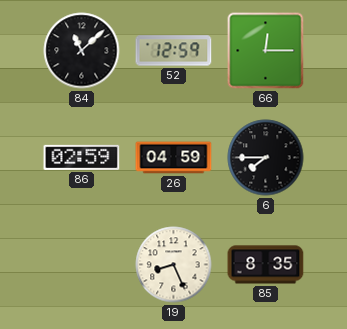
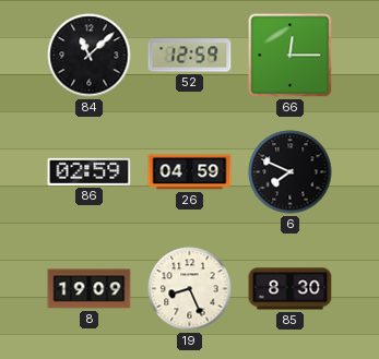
6: 7:45 -> 7:49
8: none -> 19:09
85: 8:35 -> 8:30
